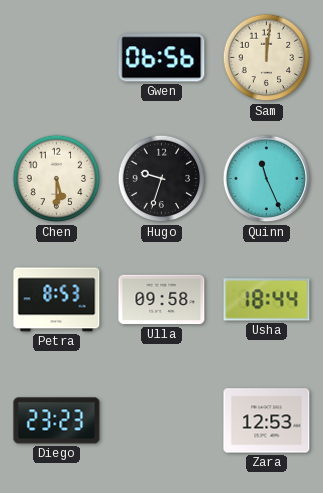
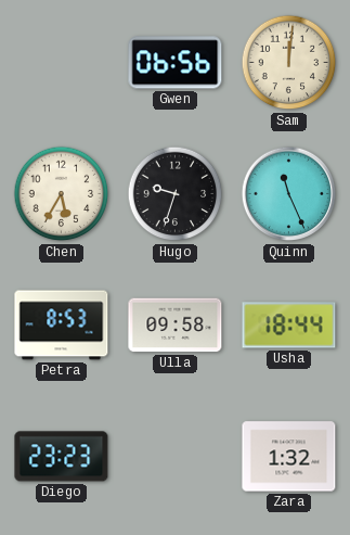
Chen: 5:30 -> 5:35
Zara: 12:53 -> 1:32
